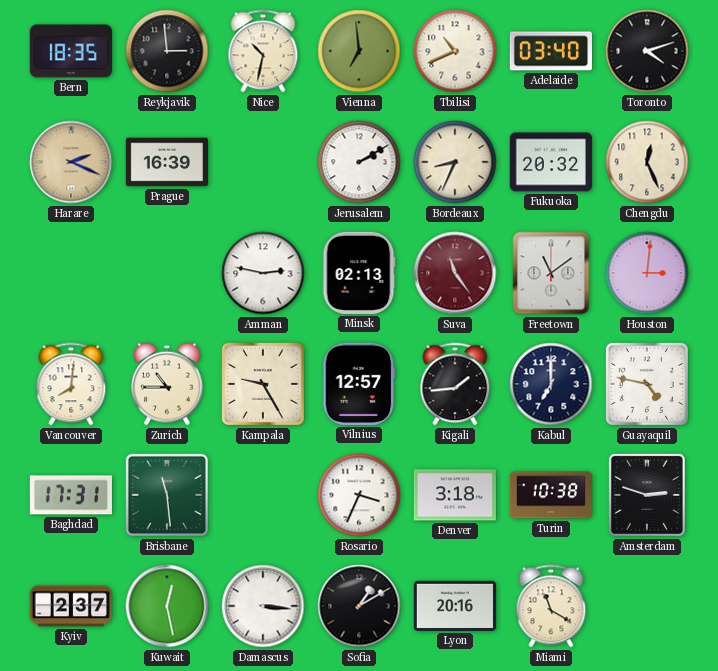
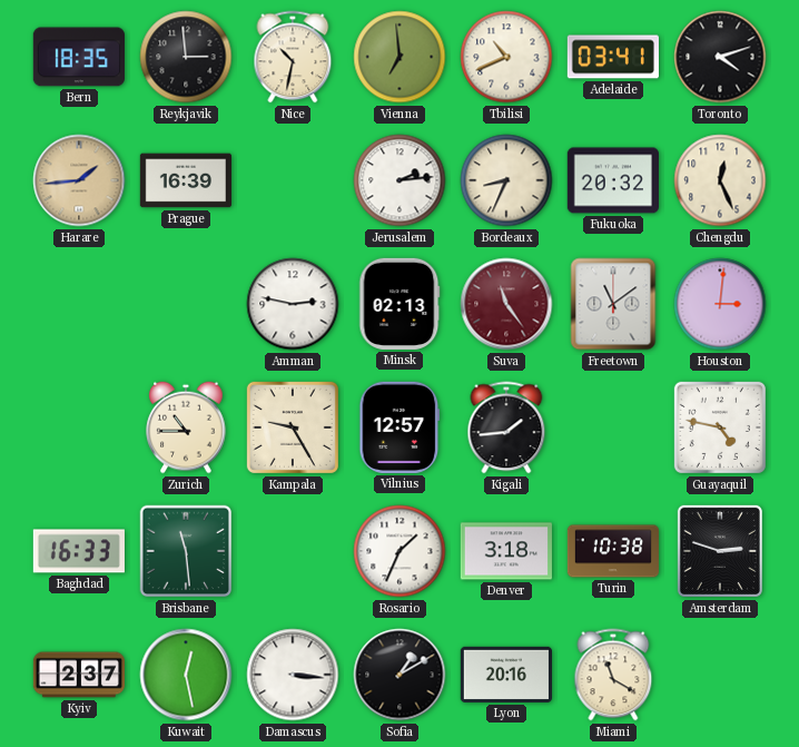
Adelaide: 03:40 -> 03:41
Harare: 2:19 -> 1:44
Jerusalem: 2:10 -> 2:14
Vancouver: 8:01 -> none
Kabul: 7:00 -> none
Baghdad: 17:31 -> 16:33
Rosario: 3:34 -> 1:34
